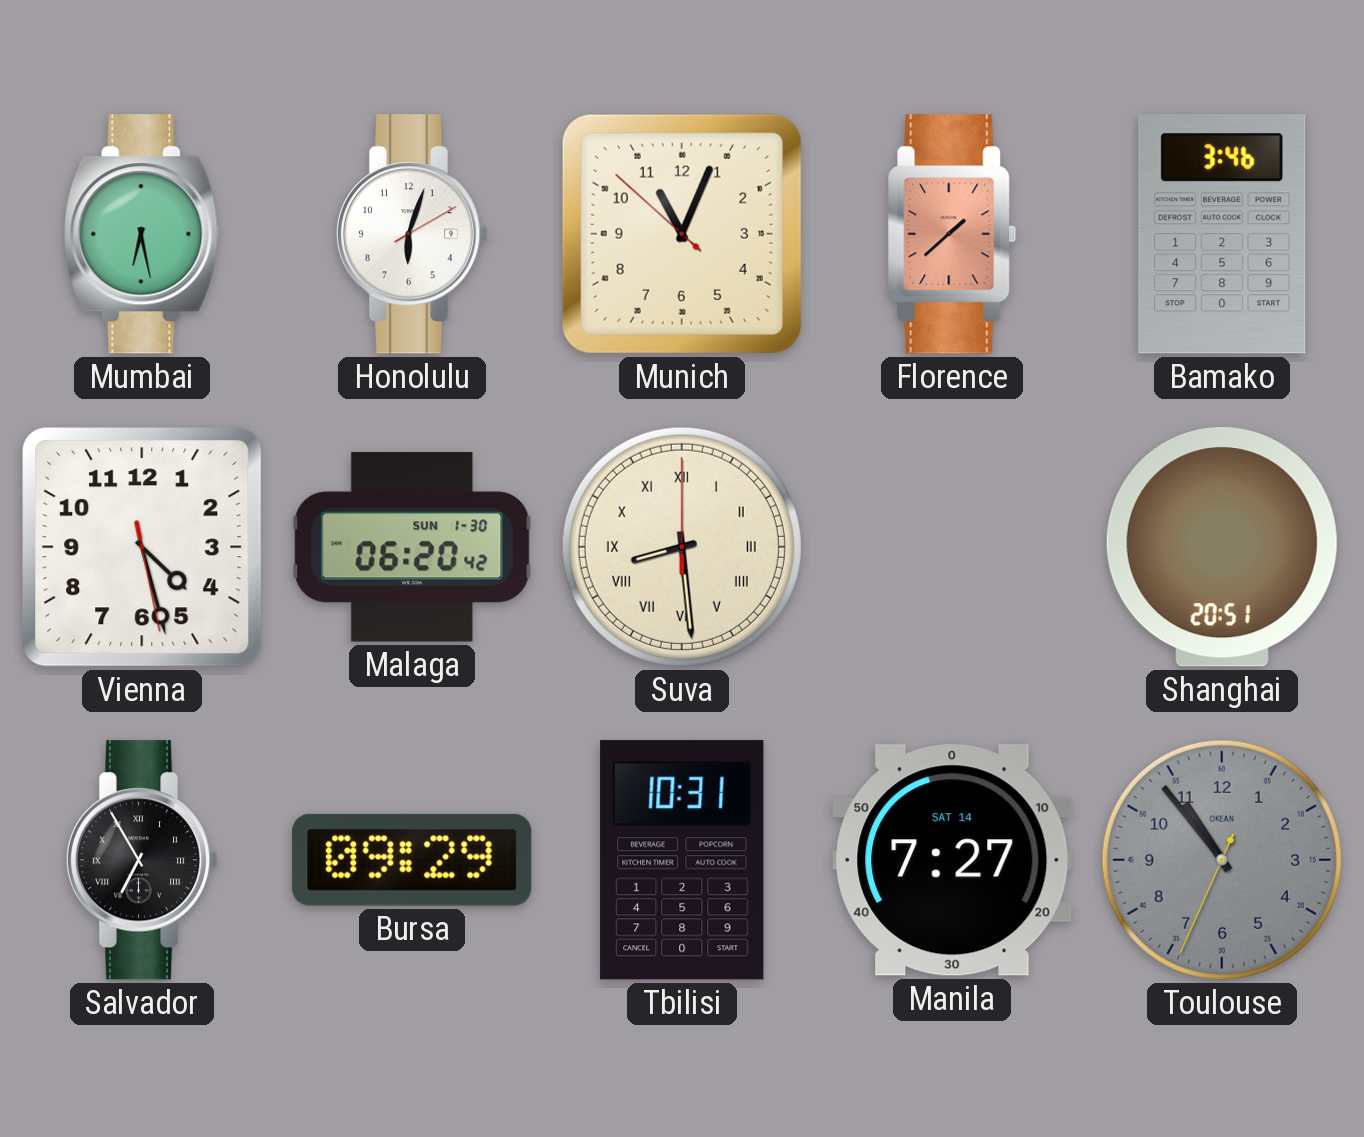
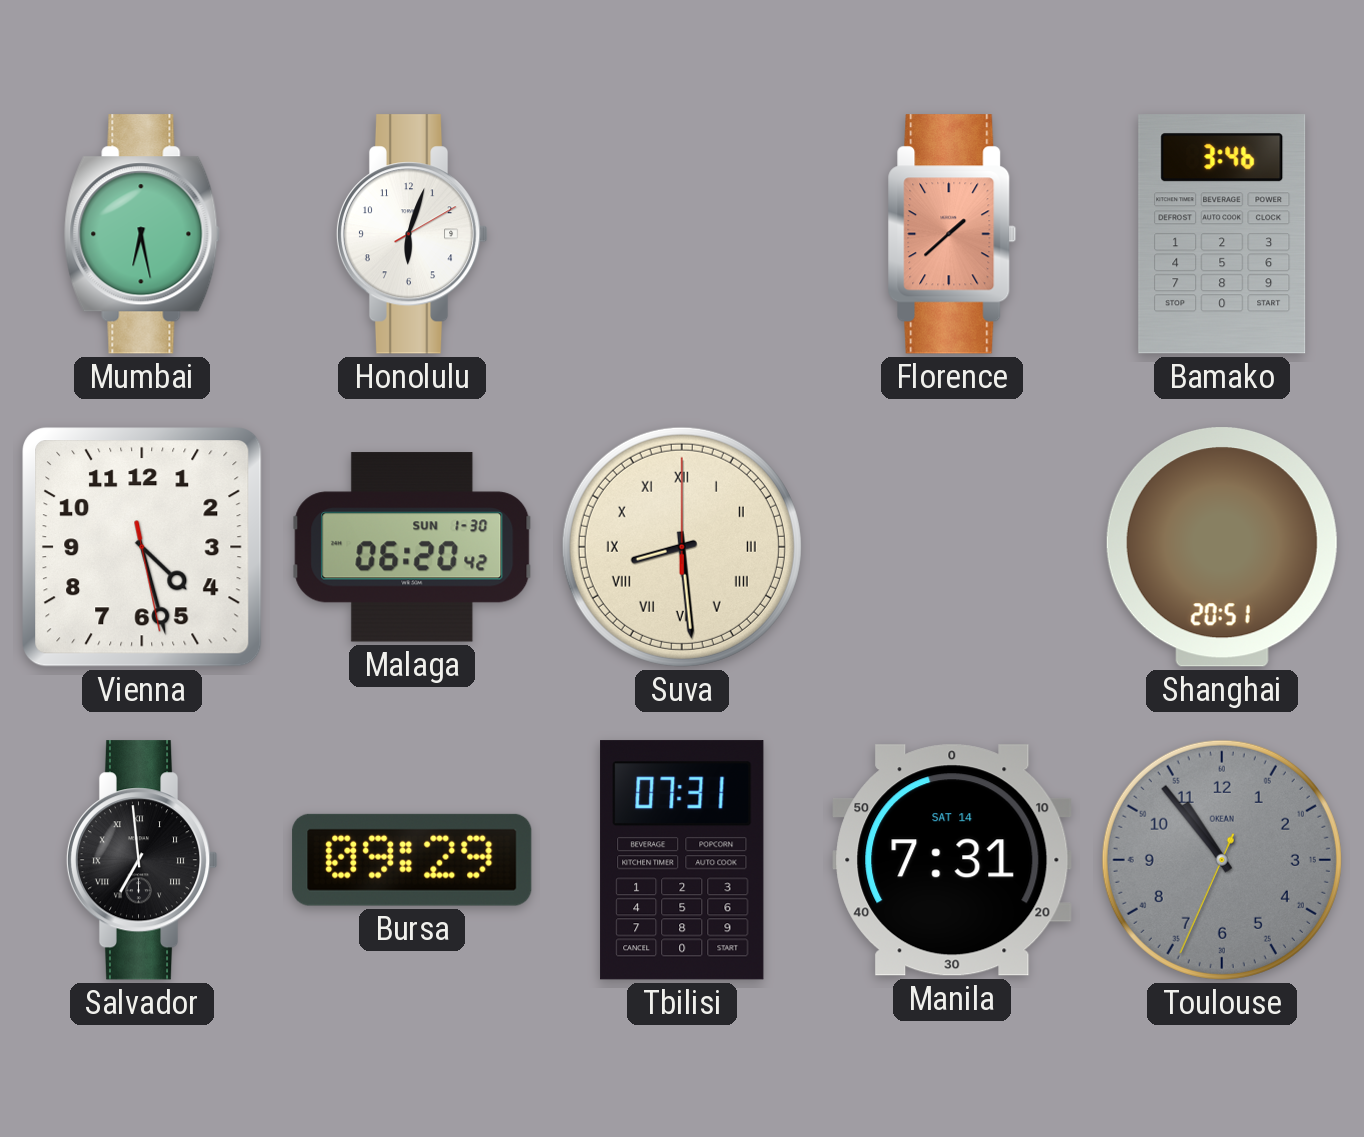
Munich: 11:03 -> none
Salvador: 6:55 -> 6:59
Tbilisi: 10:31 -> 07:31
Manila: 7:27 -> 7:31
